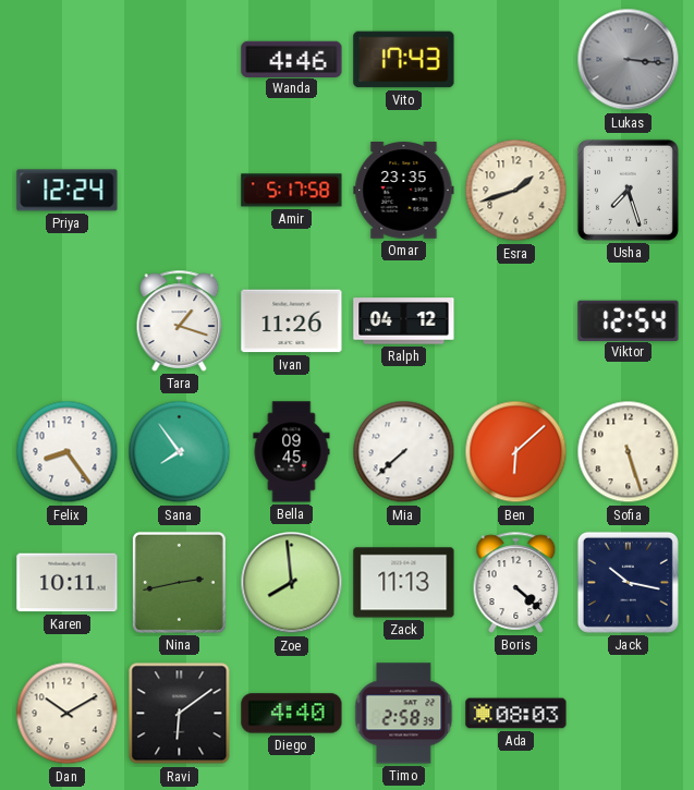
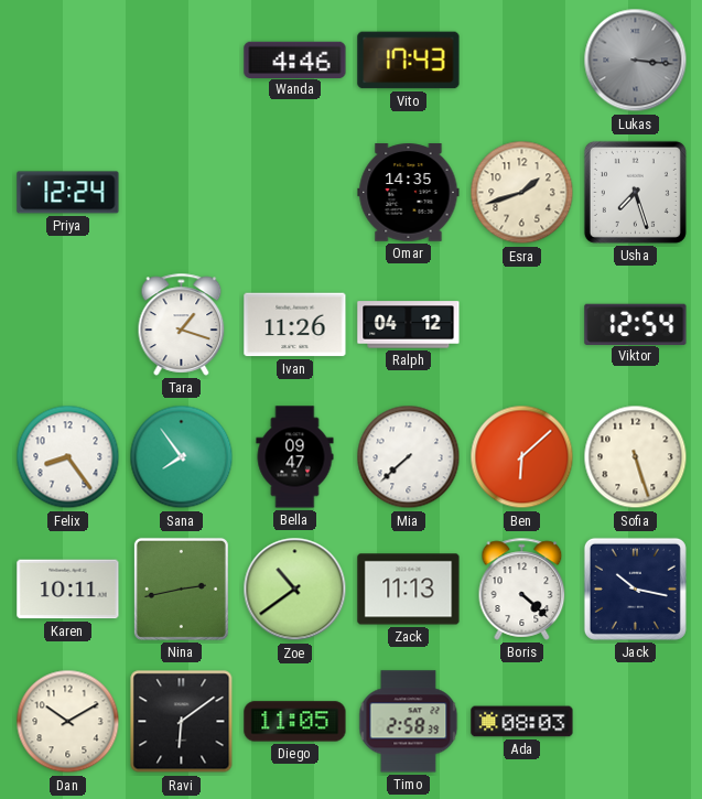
Amir: 5:17 -> none
Omar: 23:35 -> 14:35
Bella: 09:45 -> 09:47
Zoe: 7:59 -> 10:39
Diego: 4:40 -> 11:05
